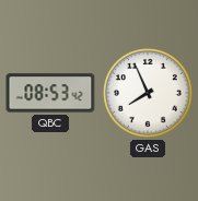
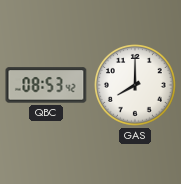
GAS: 7:56 -> 8:00
